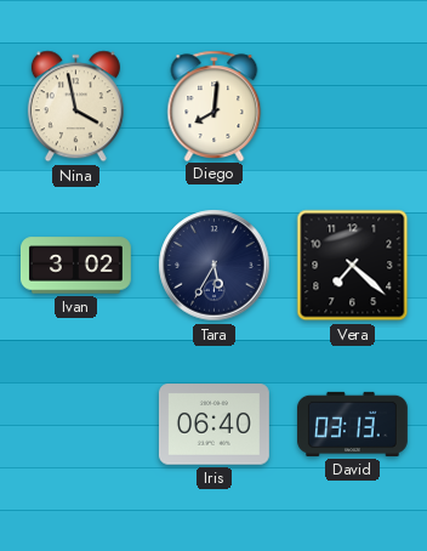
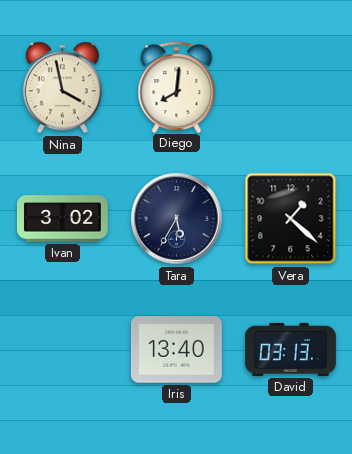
Vera: 7:22 -> 1:22
Iris: 06:40 -> 13:40
